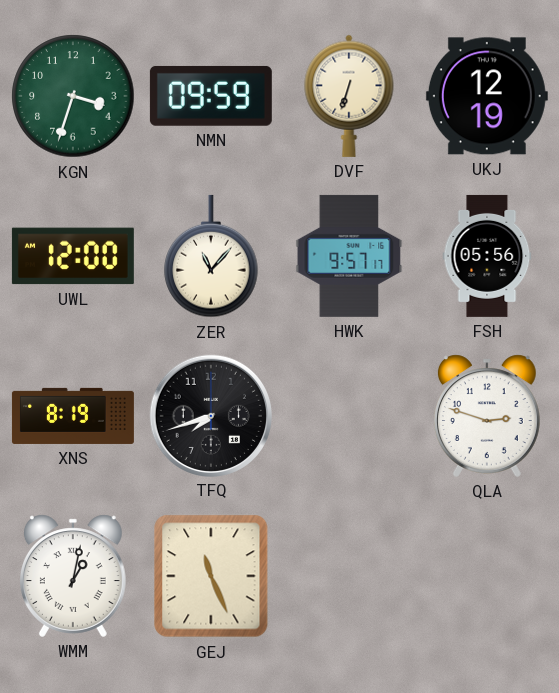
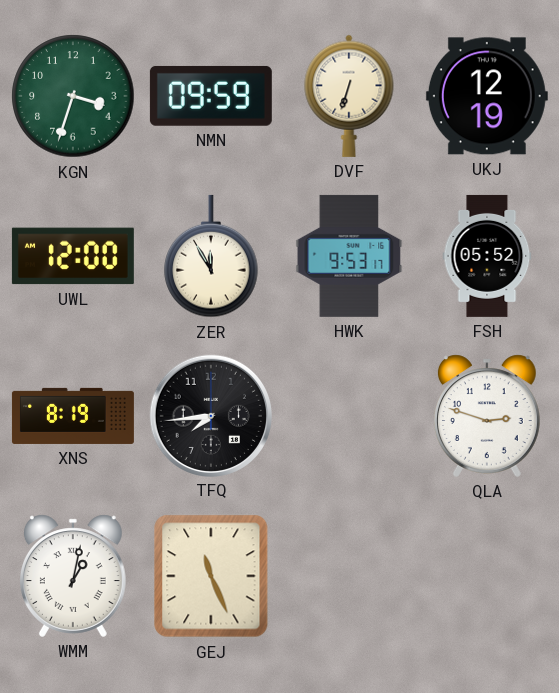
ZER: 11:07 -> 11:55
HWK: 9:57 -> 9:53
FSH: 05:56 -> 05:52
TFQ: 7:42 -> 7:44
